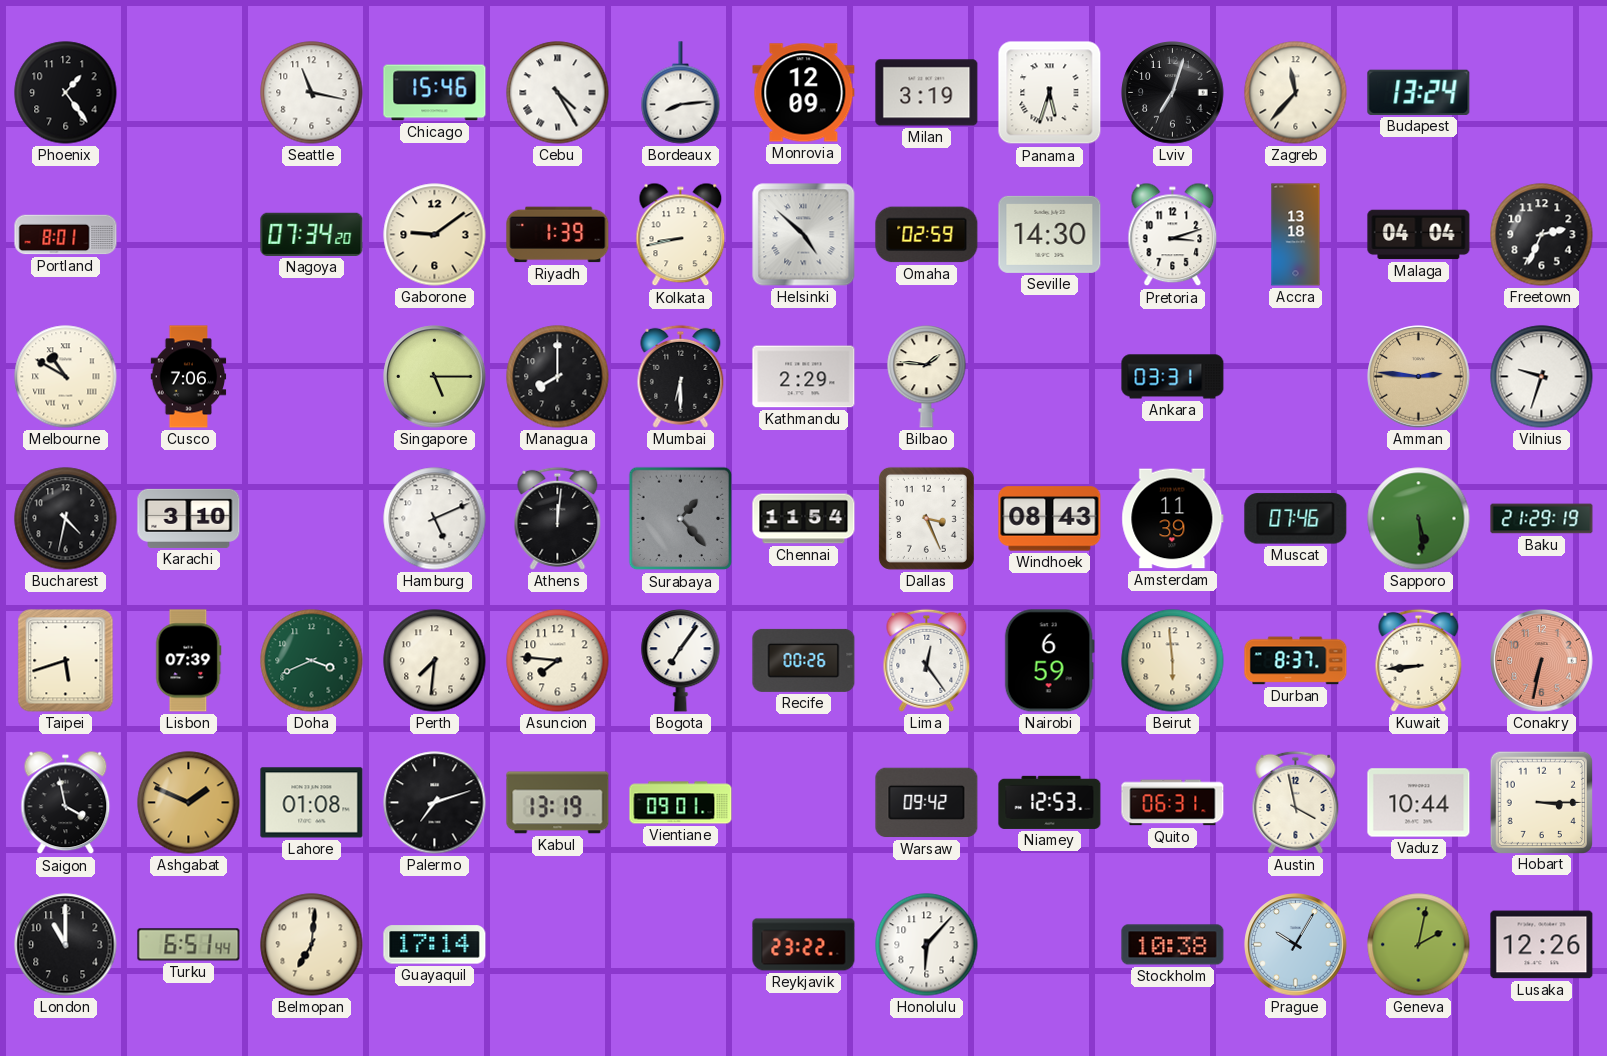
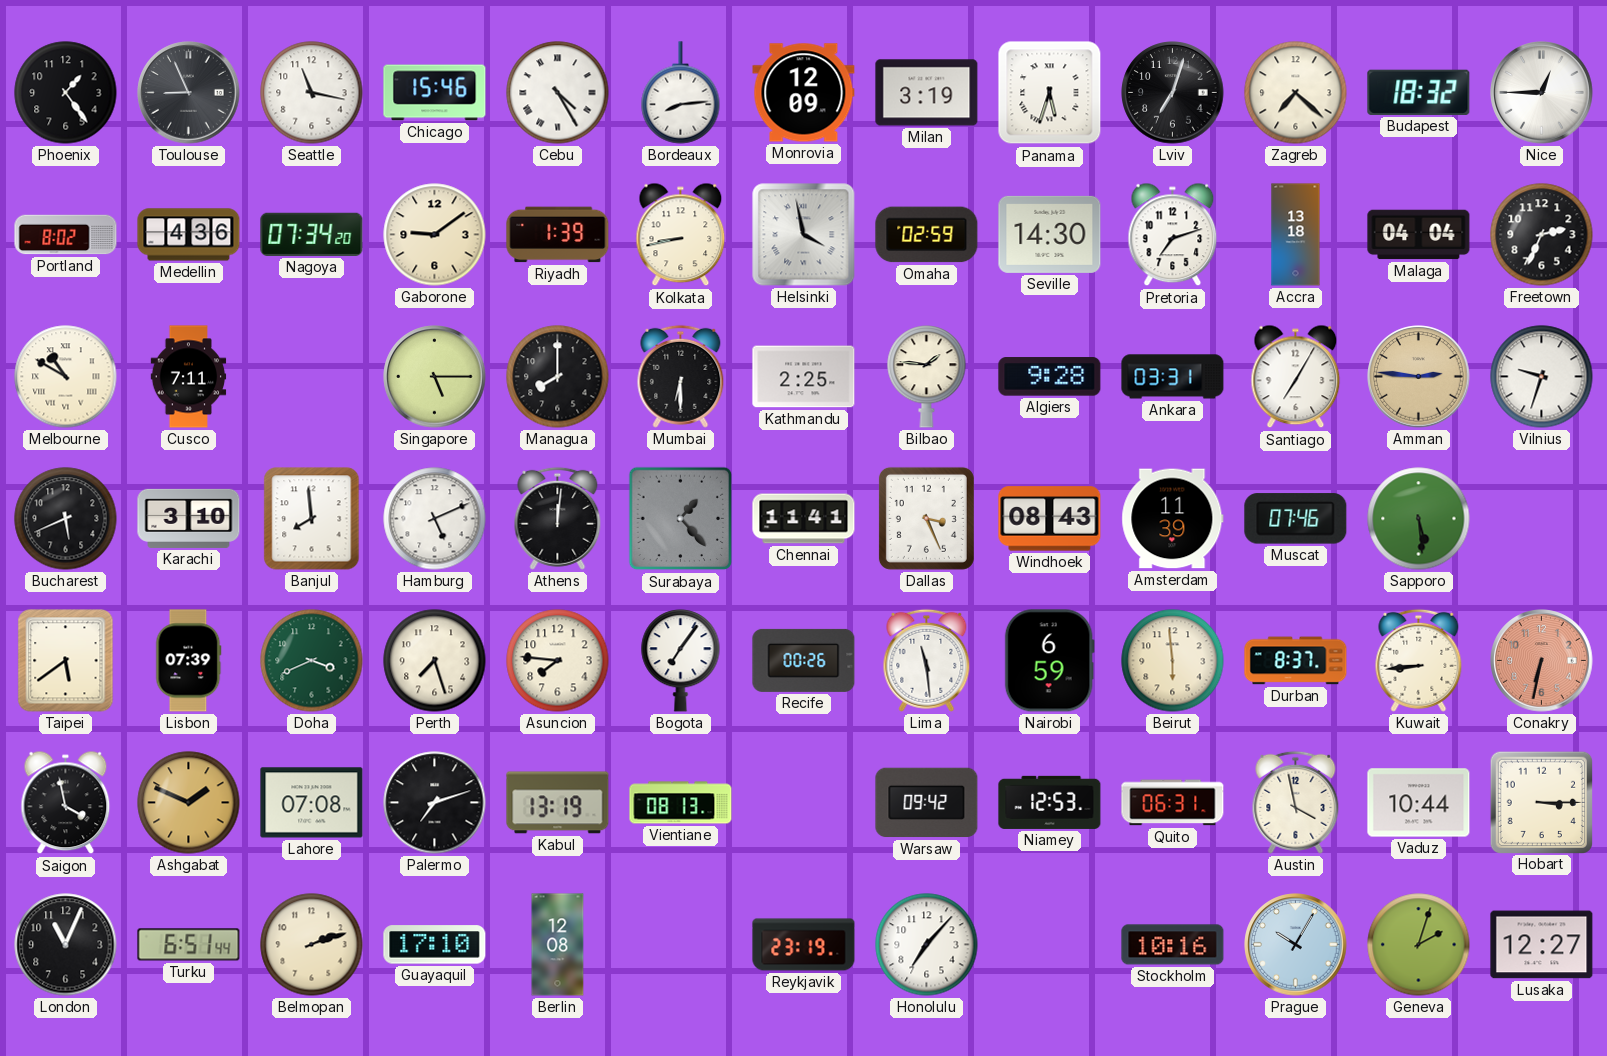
Toulouse: none -> 8:56
Zagreb: 11:37 -> 7:22
Budapest: 13:24 -> 18:32
Nice: none -> 12:45
Portland: 8:01 -> 8:02
Medellin: none -> 4:36
Helsinki: 4:52 -> 3:58
Pretoria: 3:12 -> 7:12
Cusco: 7:06 -> 7:11
Kathmandu: 2:29 -> 2:25
Algiers: none -> 9:28
Santiago: none -> 7:05
Bucharest: 4:32 -> 5:41
Banjul: none -> 7:59
Chennai: 11:54 -> 11:41
Baku: 21:29 -> none
Taipei: 5:42 -> 5:39
Perth: 7:31 -> 7:27
Lima: 12:24 -> 11:29
Lahore: 01:08 -> 07:08
Vientiane: 09:01 -> 08:13
London: 11:00 -> 11:04
Belmopan: 7:01 -> 2:12
Guayaquil: 17:14 -> 17:10
Berlin: none -> 12:08
Reykjavik: 23:22 -> 23:19
Honolulu: 6:07 -> 7:07
Stockholm: 10:38 -> 10:16
Geneva: 2:02 -> 2:03
Lusaka: 12:26 -> 12:27
